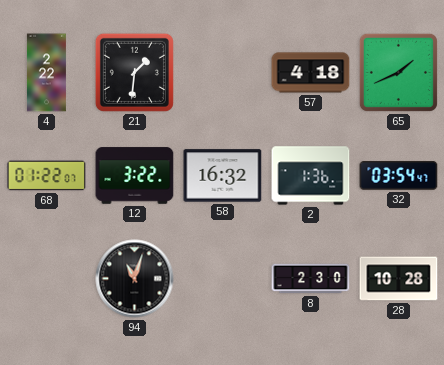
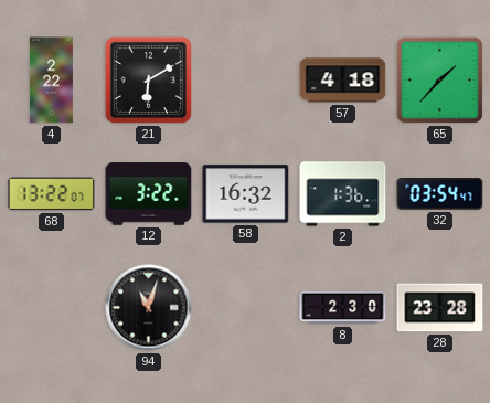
21: 1:31 -> 6:10
65: 1:41 -> 1:37
68: 01:22 -> 13:22
28: 10:28 -> 23:28
